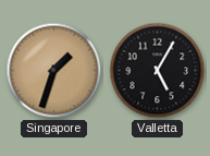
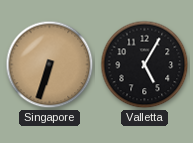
Singapore: 1:33 -> 6:33
